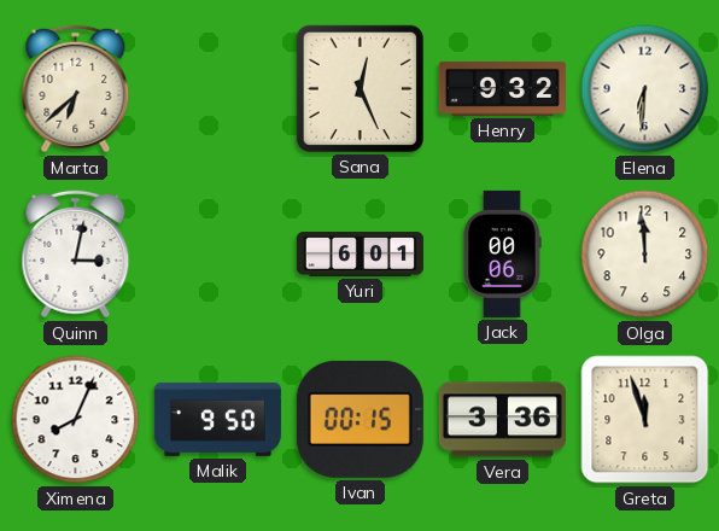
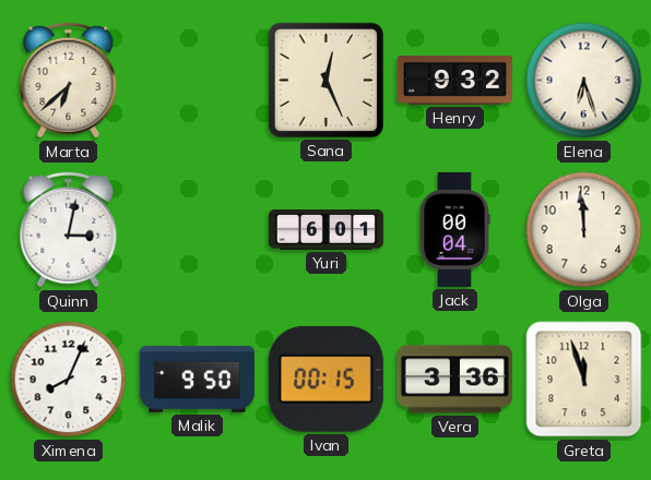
Elena: 6:31 -> 6:27
Jack: 00:06 -> 00:04
